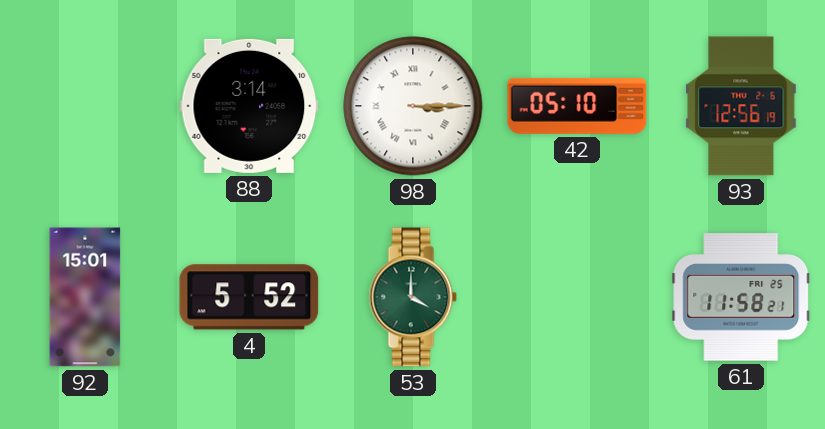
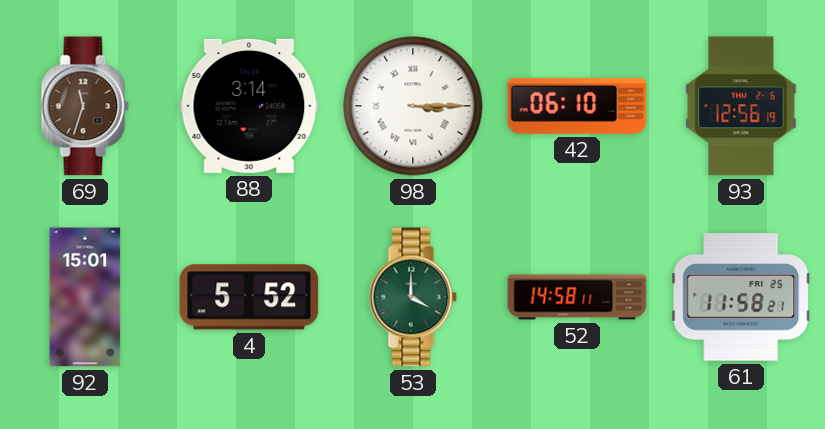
69: none -> 11:33
42: 05:10 -> 06:10
52: none -> 14:58
